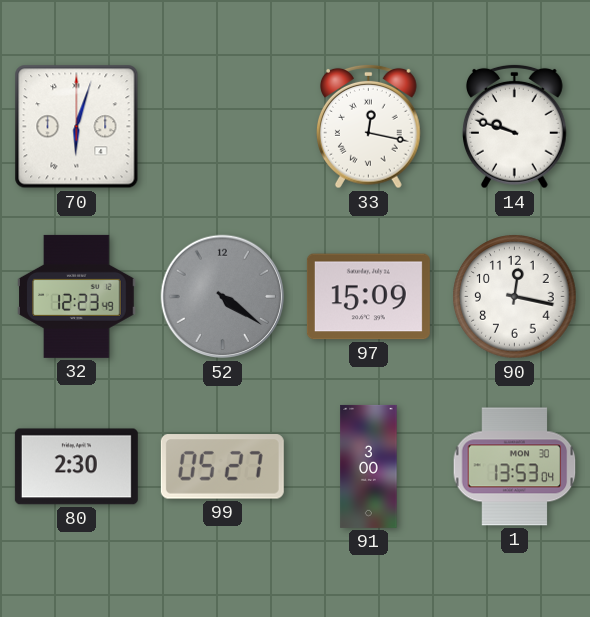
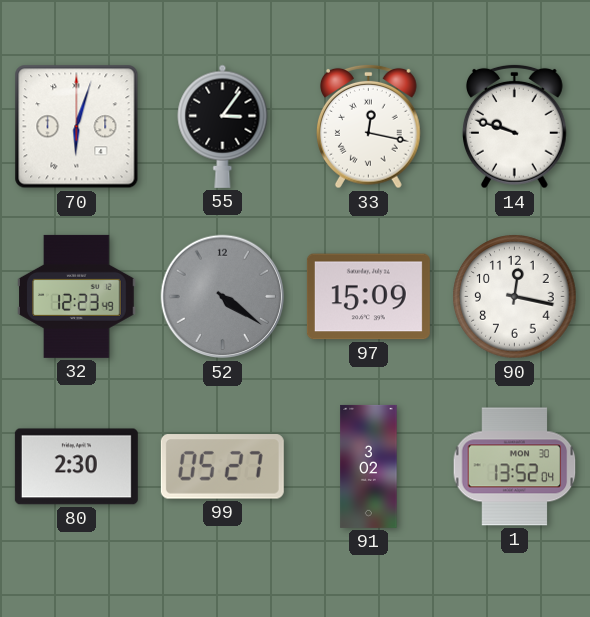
55: none -> 3:06
91: 3:00 -> 3:02
1: 13:53 -> 13:52
